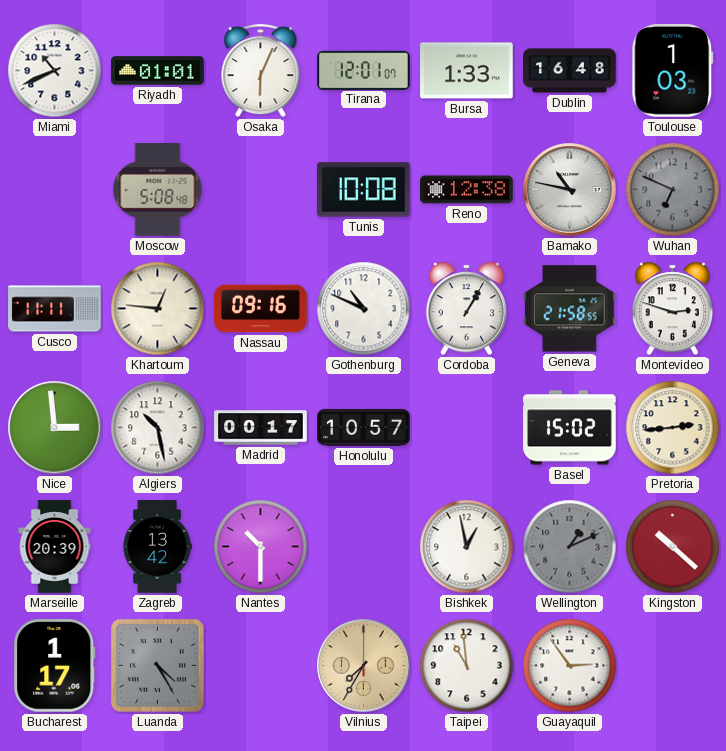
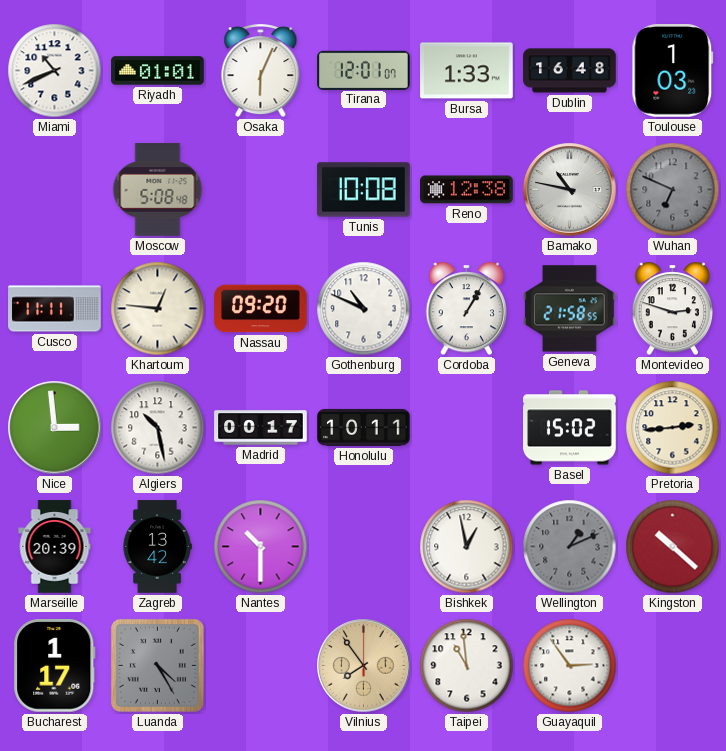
Nassau: 09:16 -> 09:20
Honolulu: 10:57 -> 10:11
Vilnius: 7:35 -> 7:54
